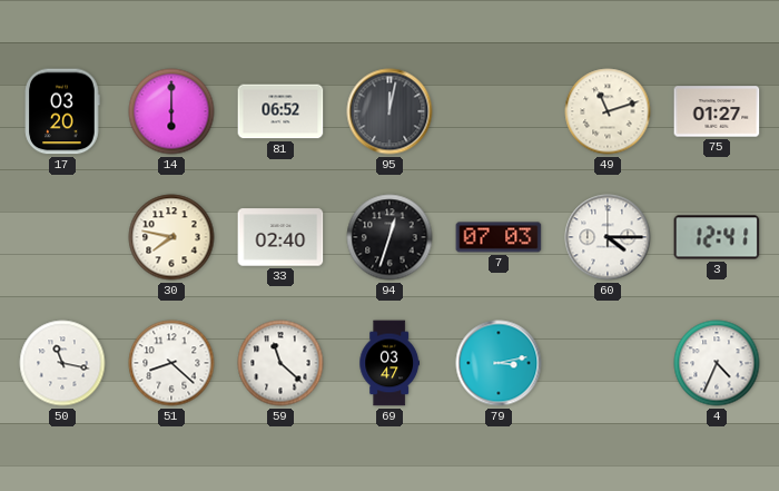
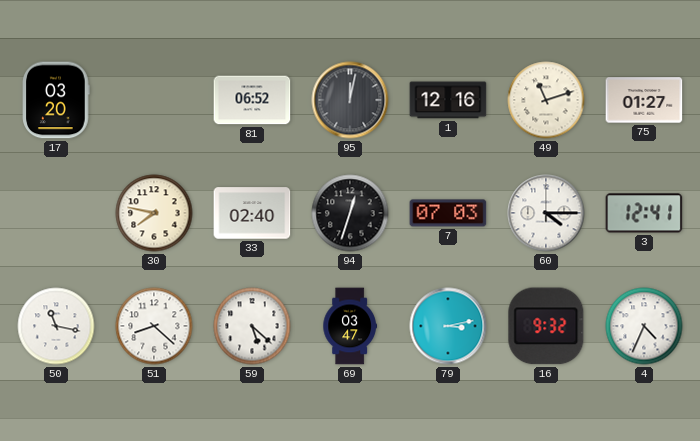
14: 6:00 -> none
1: none -> 12:16
59: 11:22 -> 5:22
16: none -> 9:32
